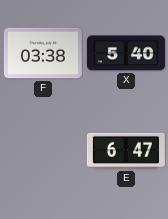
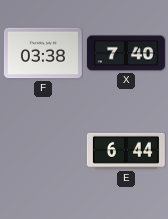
X: 5:40 -> 7:40
E: 6:47 -> 6:44
